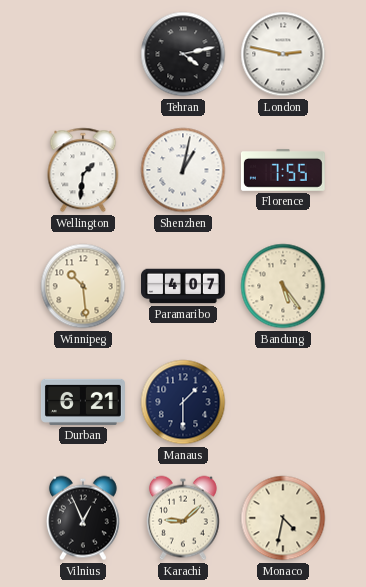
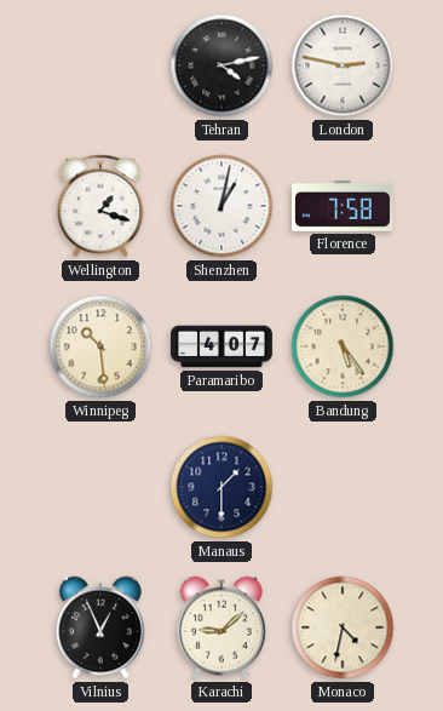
Wellington: 1:31 -> 1:18
Florence: 7:55 -> 7:58
Durban: 6:21 -> none
